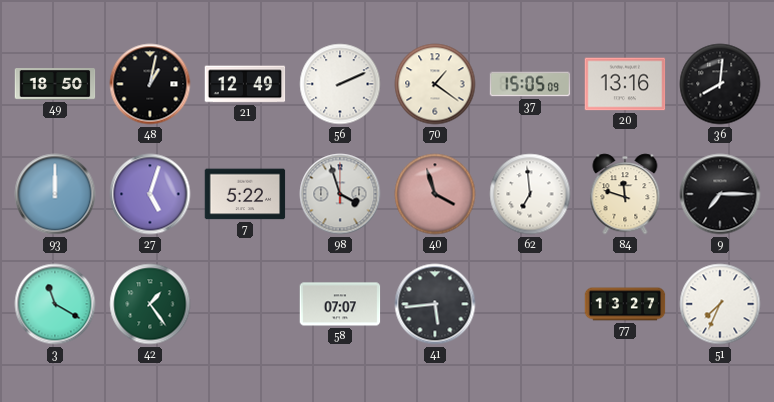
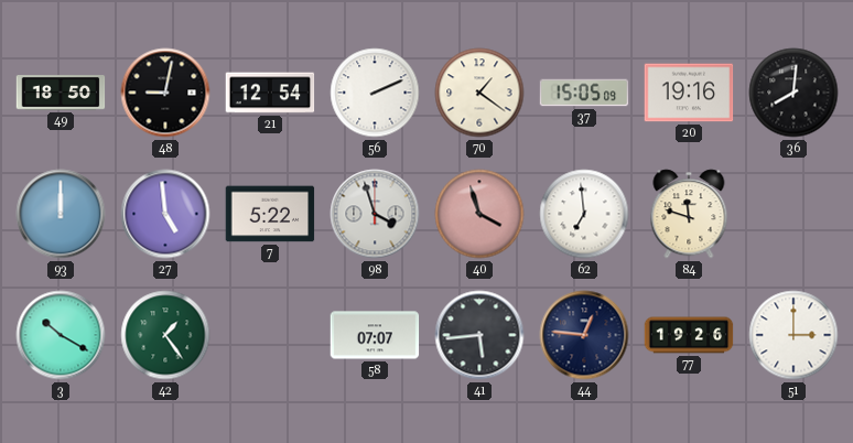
48: 1:02 -> 9:02
21: 12:49 -> 12:54
20: 13:16 -> 19:16
27: 5:03 -> 4:59
9: 7:15 -> none
3: 11:20 -> 10:20
44: none -> 12:46
77: 13:27 -> 19:26
51: 7:34 -> 3:00
